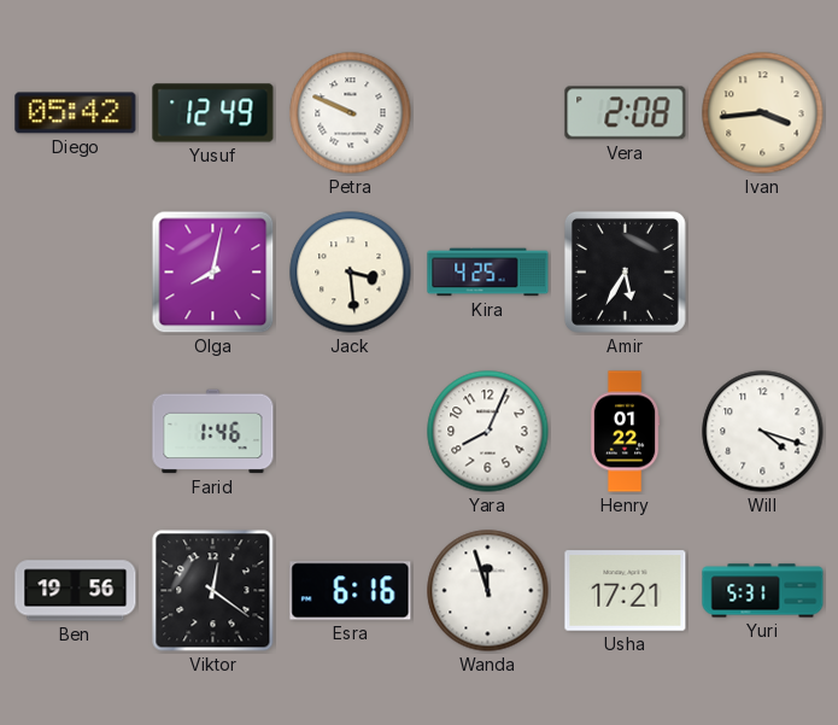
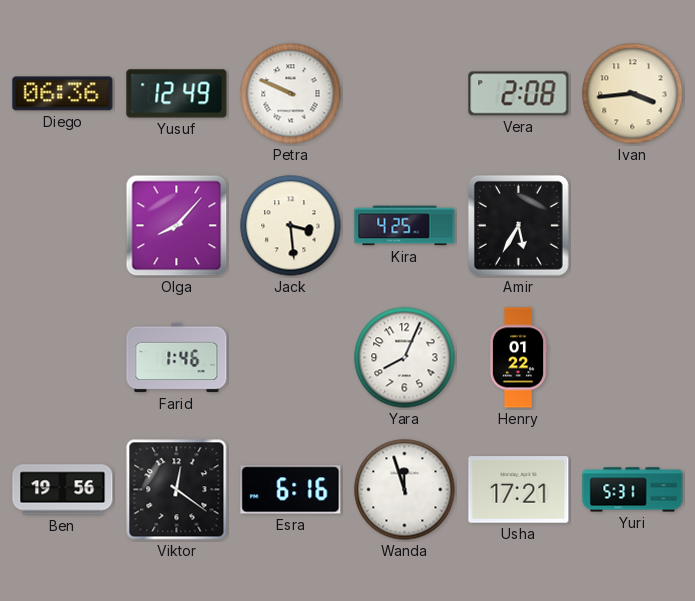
Diego: 05:42 -> 06:36
Olga: 8:02 -> 8:07
Will: 4:18 -> none
